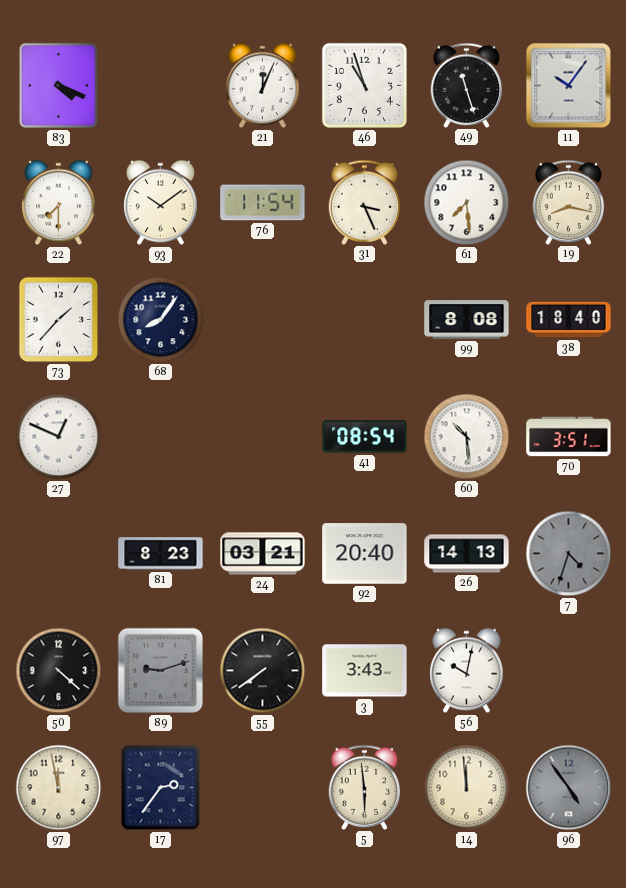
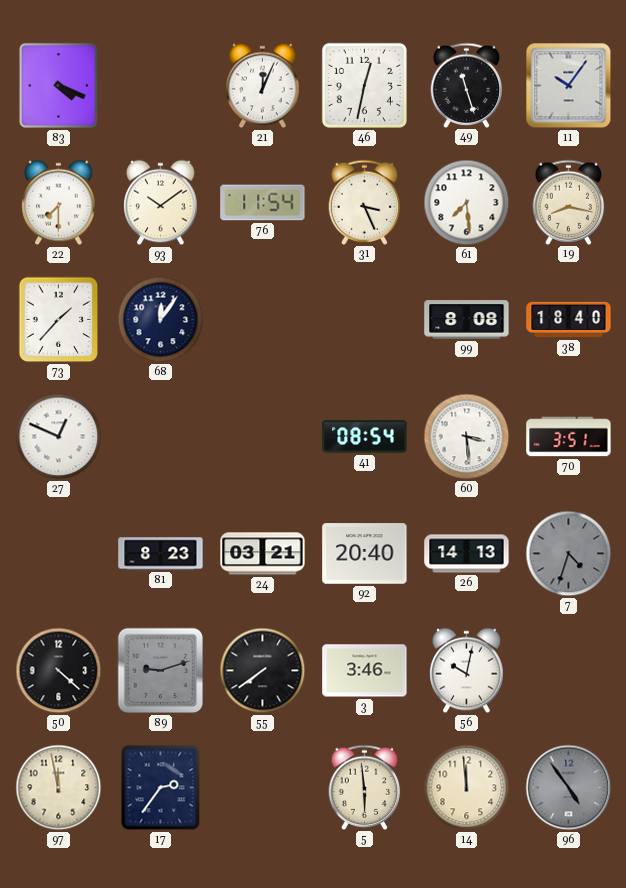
46: 10:57 -> 12:32
68: 8:06 -> 12:06
60: 10:29 -> 3:29
3: 3:43 -> 3:46
